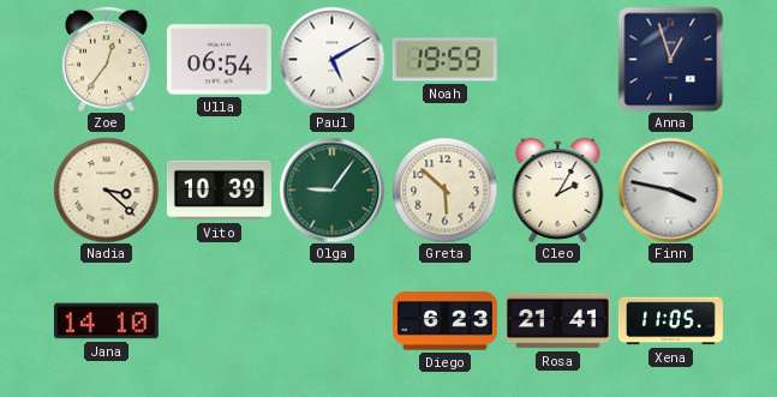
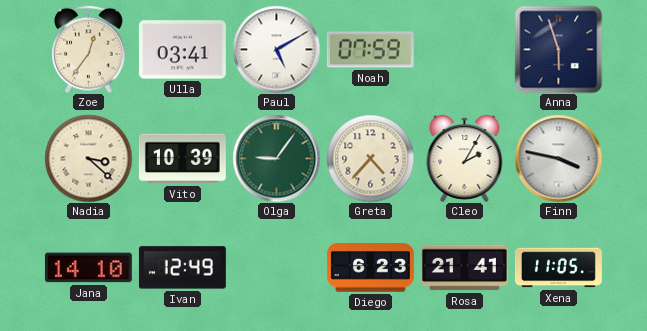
Ulla: 06:54 -> 03:41
Noah: 19:59 -> 07:59
Anna: 12:57 -> 5:57
Greta: 5:52 -> 4:37
Ivan: none -> 12:49
